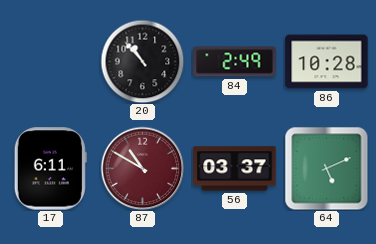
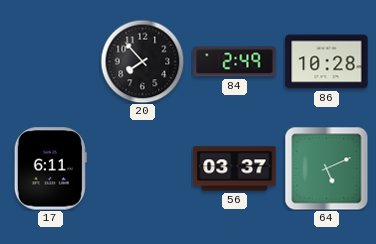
20: 10:53 -> 7:53
87: 10:50 -> none
